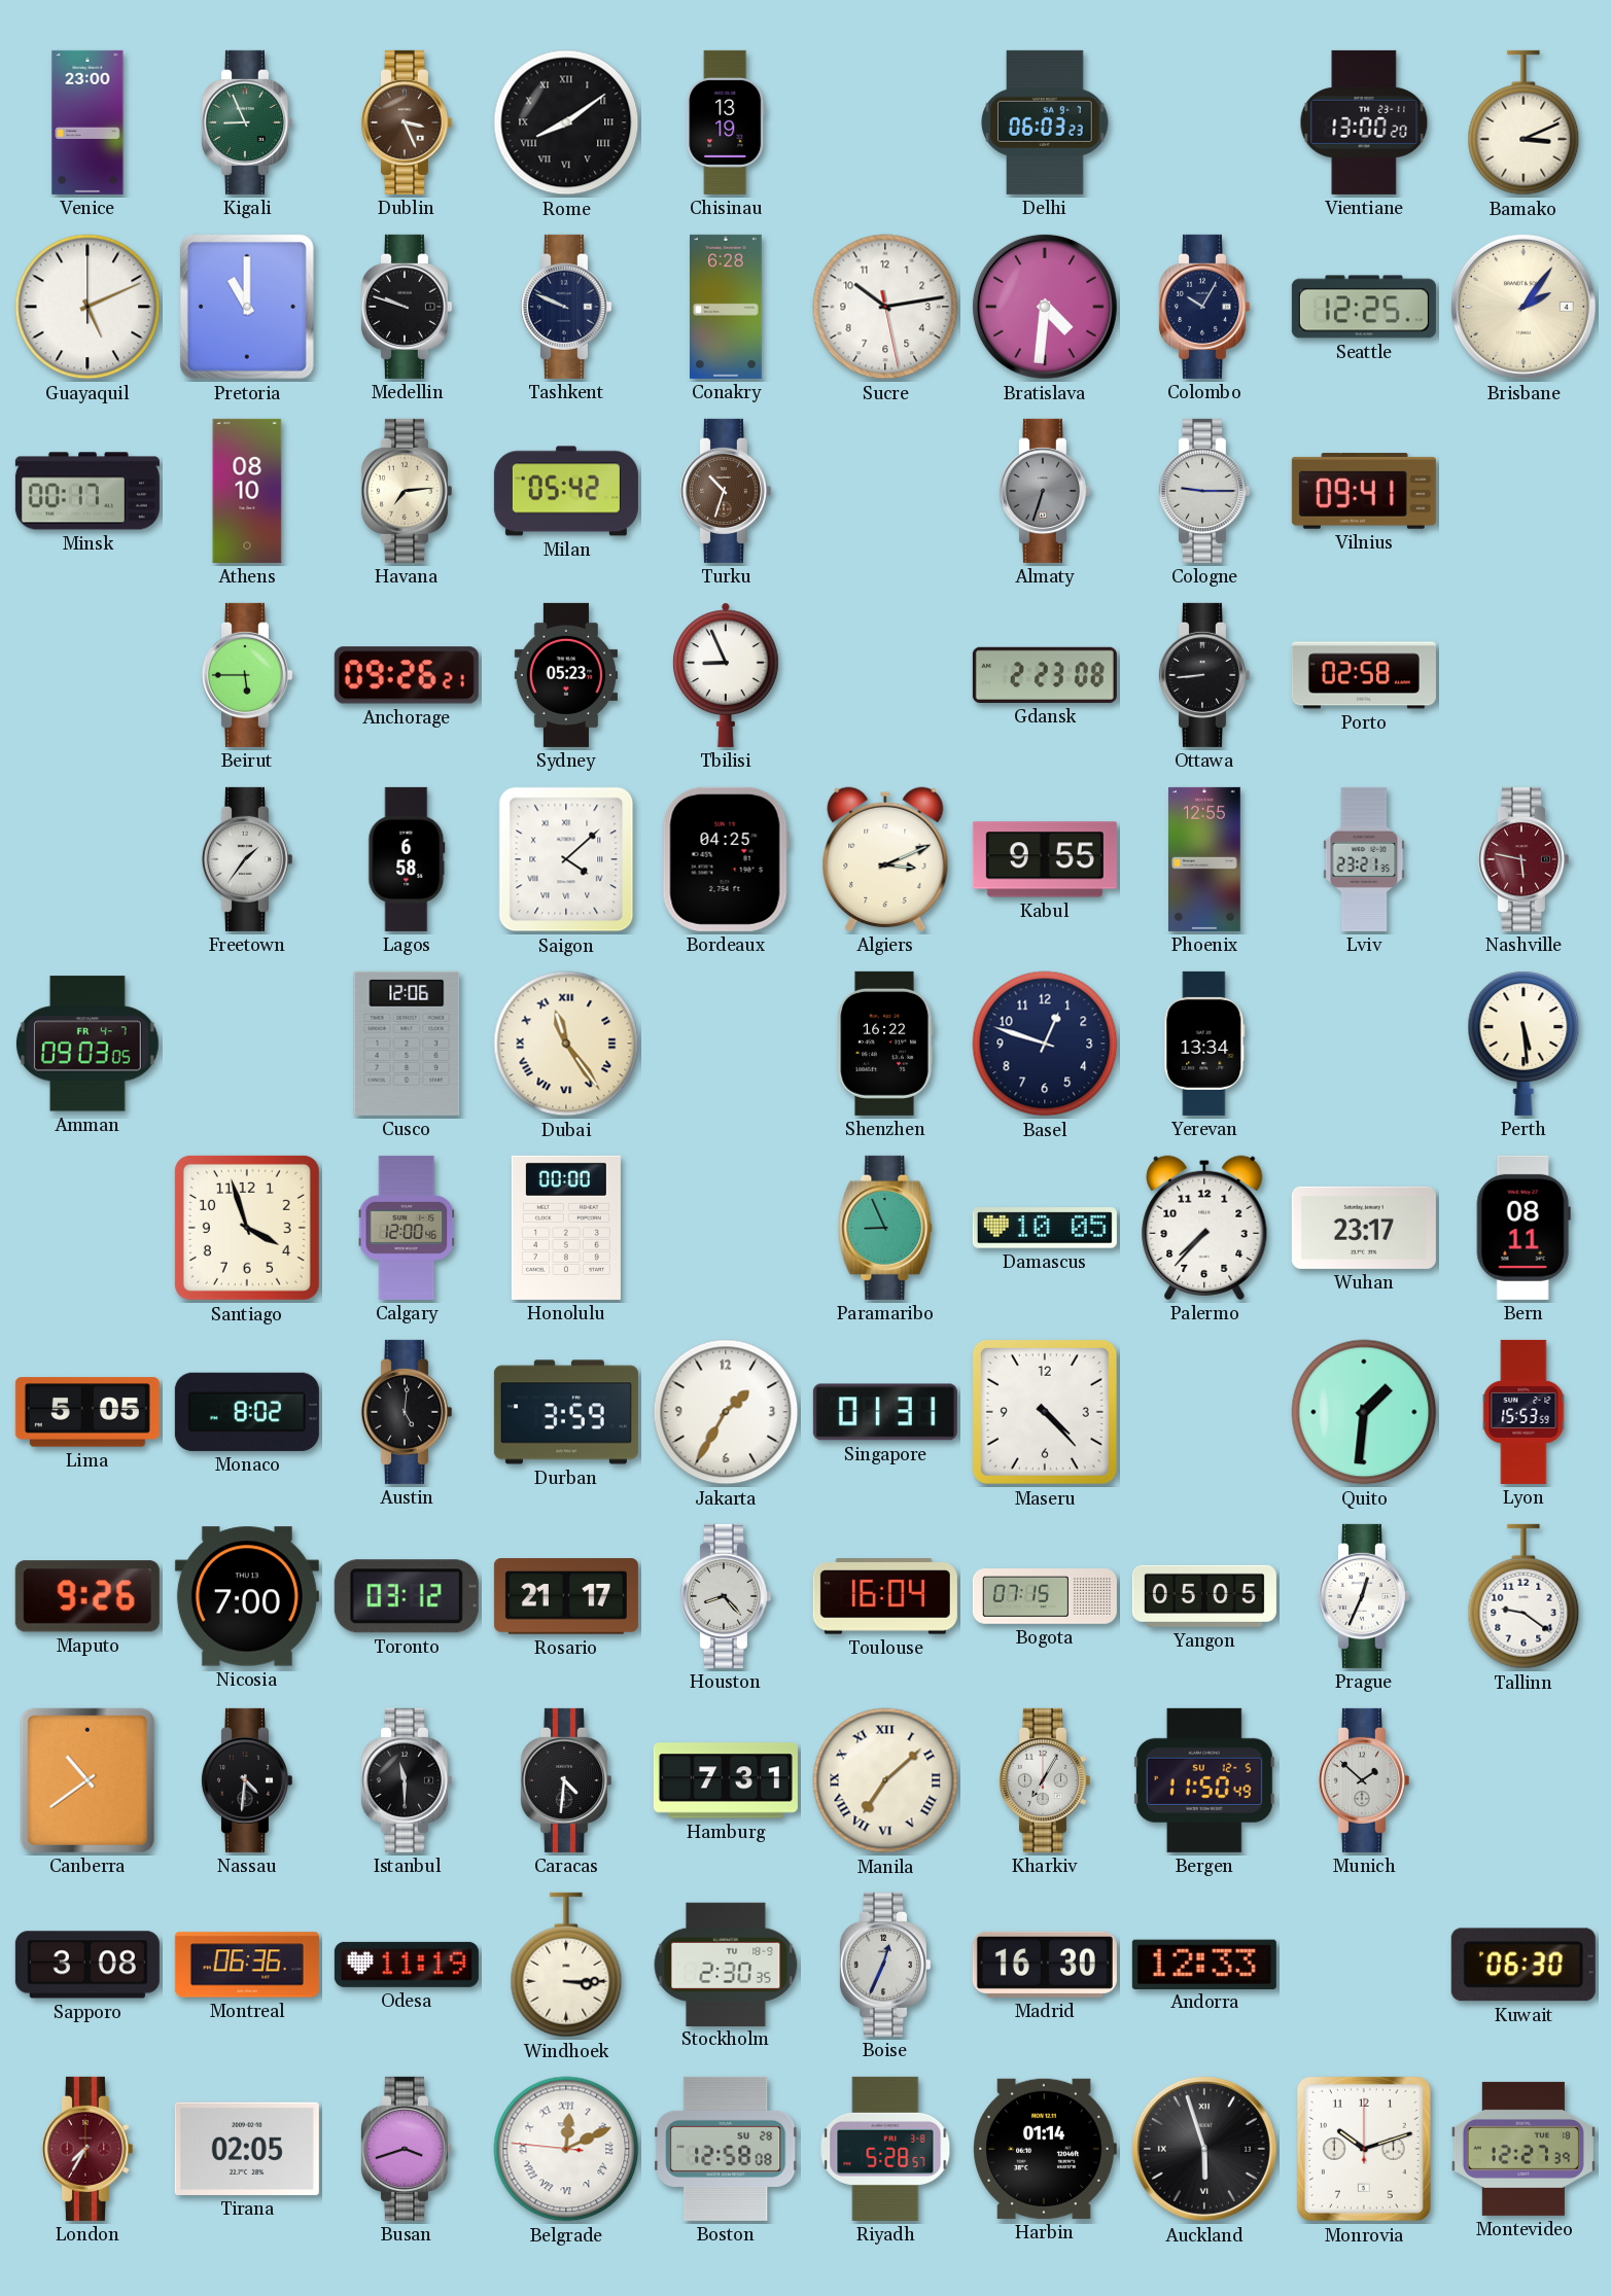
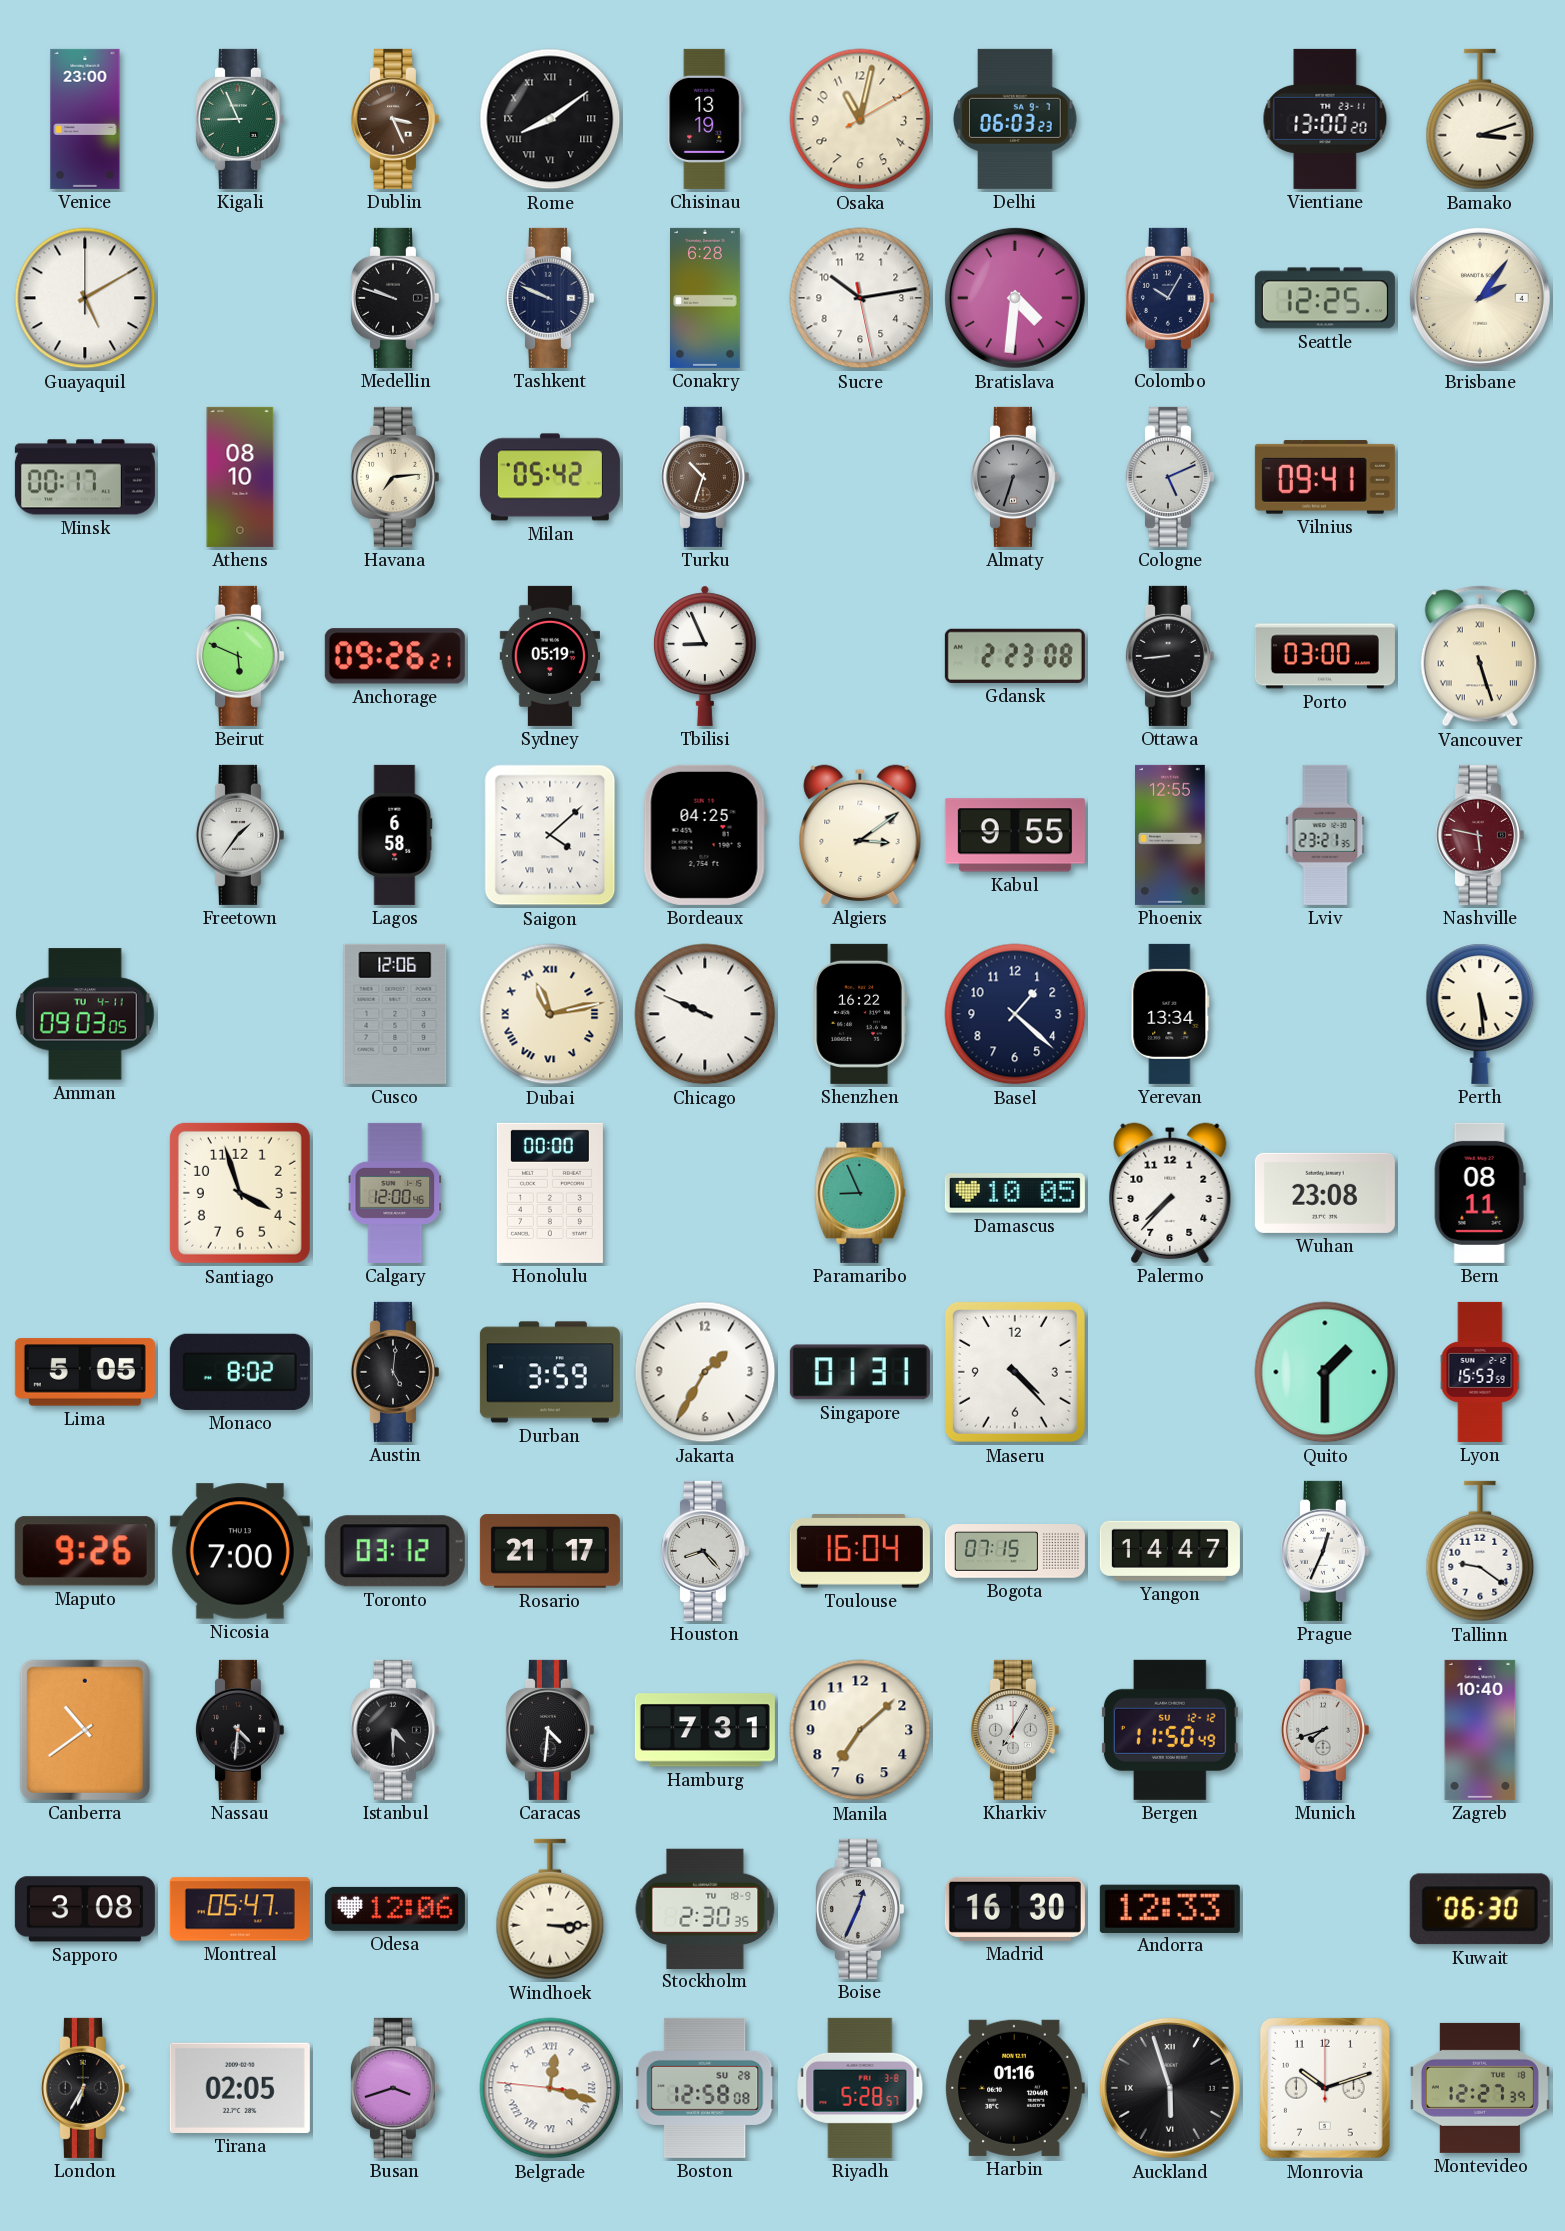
Osaka: none -> 11:02
Bamako: 3:11 -> 3:12
Guayaquil: 5:11 -> 5:10
Pretoria: 11:00 -> none
Cologne: 9:15 -> 5:11
Beirut: 5:45 -> 5:49
Sydney: 05:23 -> 05:19
Porto: 02:58 -> 03:00
Vancouver: none -> 5:27
Algiers: 3:11 -> 3:09
Amman date: FR 4-7 -> TU 4-11
Dubai: 11:24 -> 11:13
Chicago: none -> 9:49
Basel: 12:48 -> 1:22
Wuhan: 23:17 -> 23:08
Quito: 1:31 -> 1:30
Yangon: 05:05 -> 14:47
Istanbul: 11:30 -> 4:30
Manila numerals: Roman -> Arabic
Bergen date: SU 12-5 -> SU 12-12
Munich: 1:52 -> 7:42
Zagreb: none -> 10:40
Montreal: 06:36 -> 05:47
Odesa: 11:19 -> 12:06
London: 7:35 -> 6:35
London dial: burgundy -> black
Belgrade: 12:10 -> 12:17
Harbin: 01:14 -> 01:16
